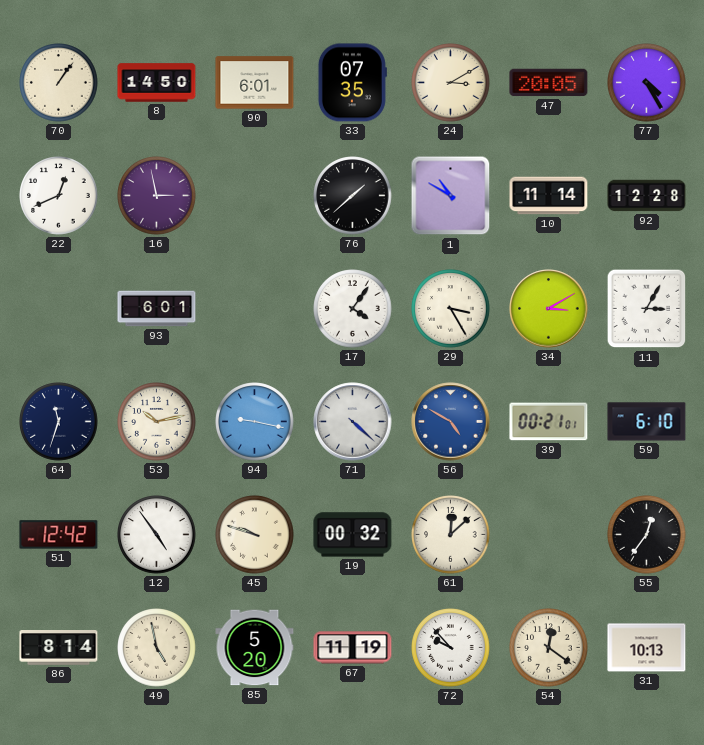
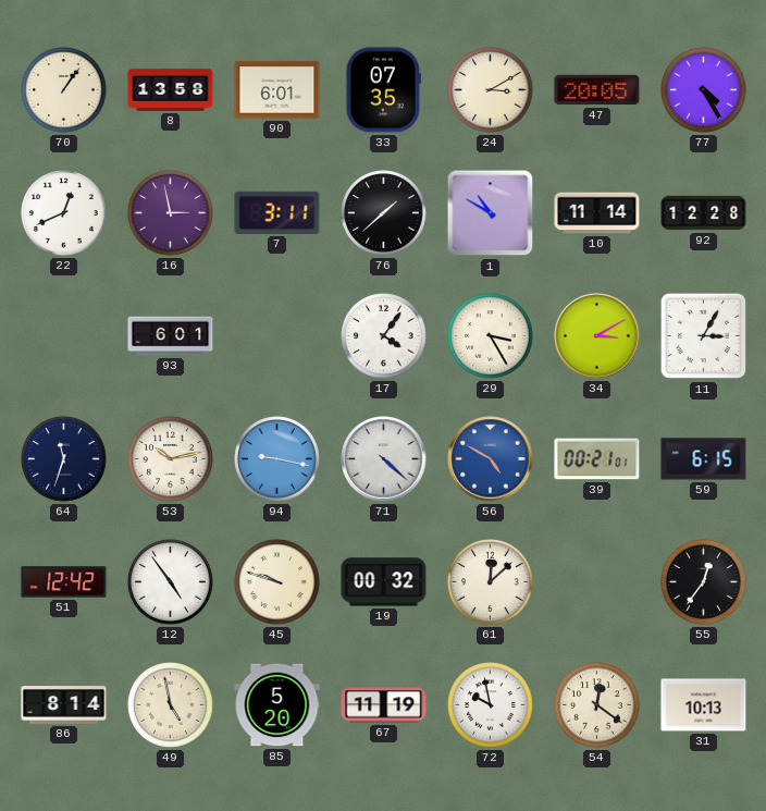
8: 14:50 -> 13:58
7: none -> 3:11
59: 6:10 -> 6:15
72: 9:53 -> 9:58
